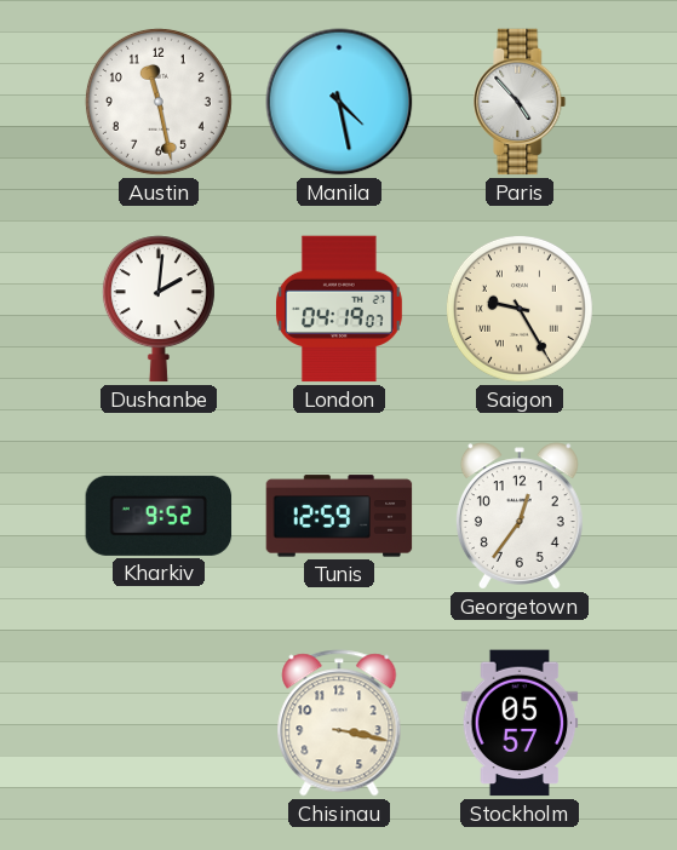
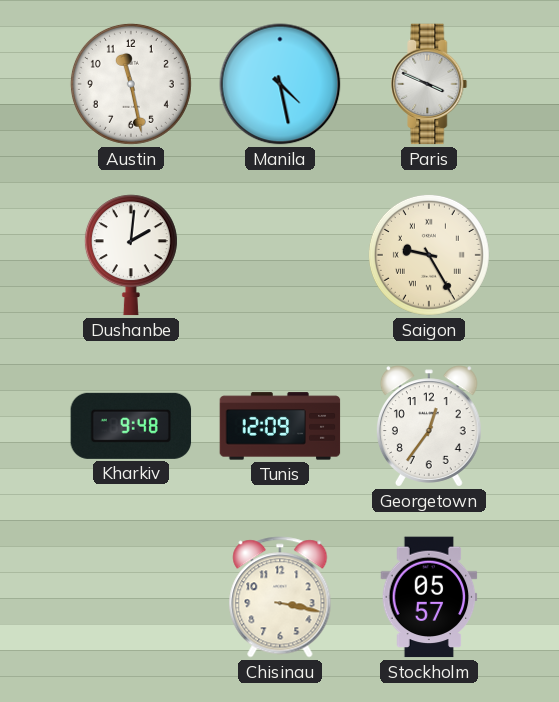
Paris: 4:53 -> 3:49
London: 04:19 -> none
Kharkiv: 9:52 -> 9:48
Tunis: 12:59 -> 12:09
